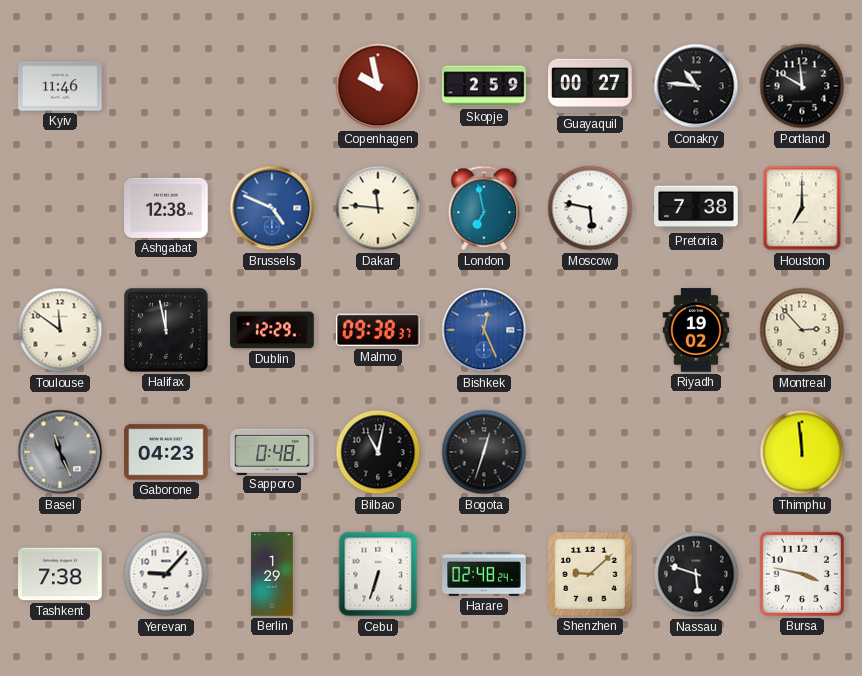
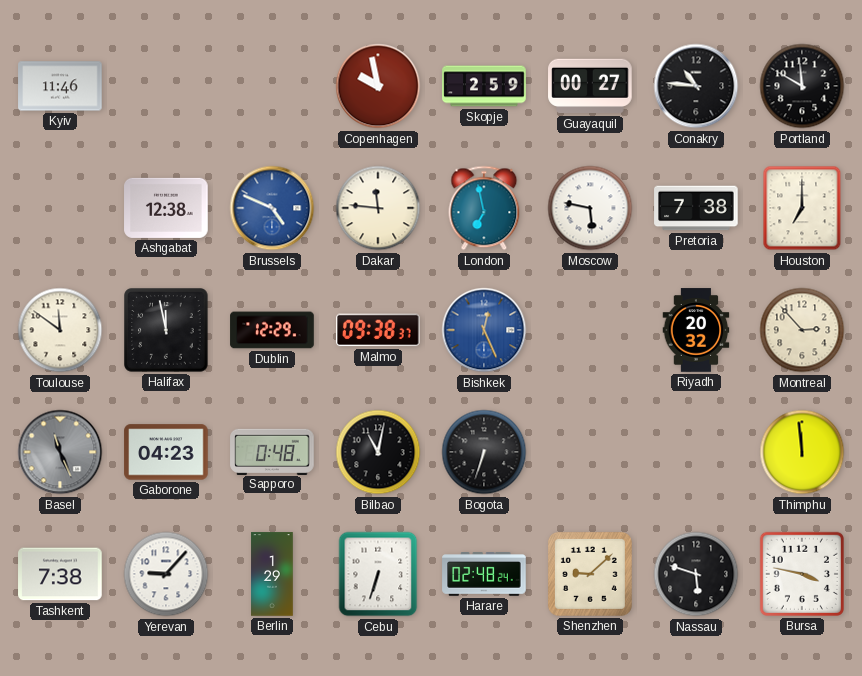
Riyadh: 19:02 -> 20:32
Bogota: 12:33 -> 6:33
